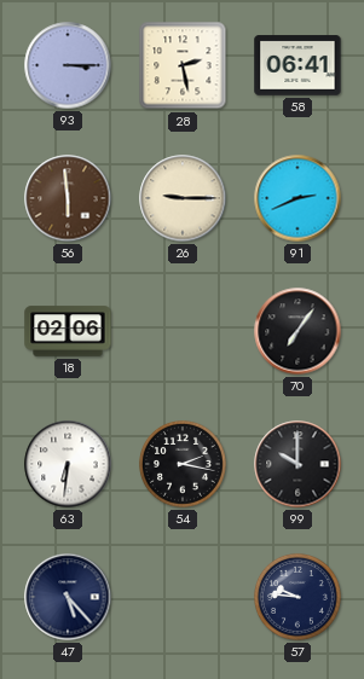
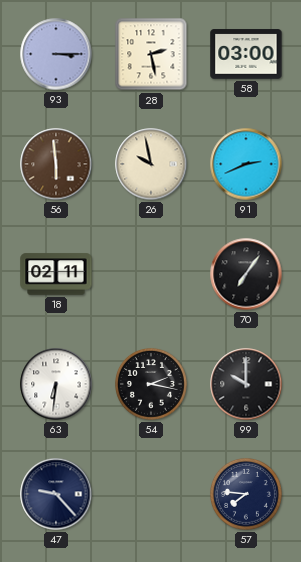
58: 06:41 -> 03:00
26: 9:15 -> 9:58
18: 02:06 -> 02:11
47: 5:23 -> 9:23
57: 9:46 -> 7:46
